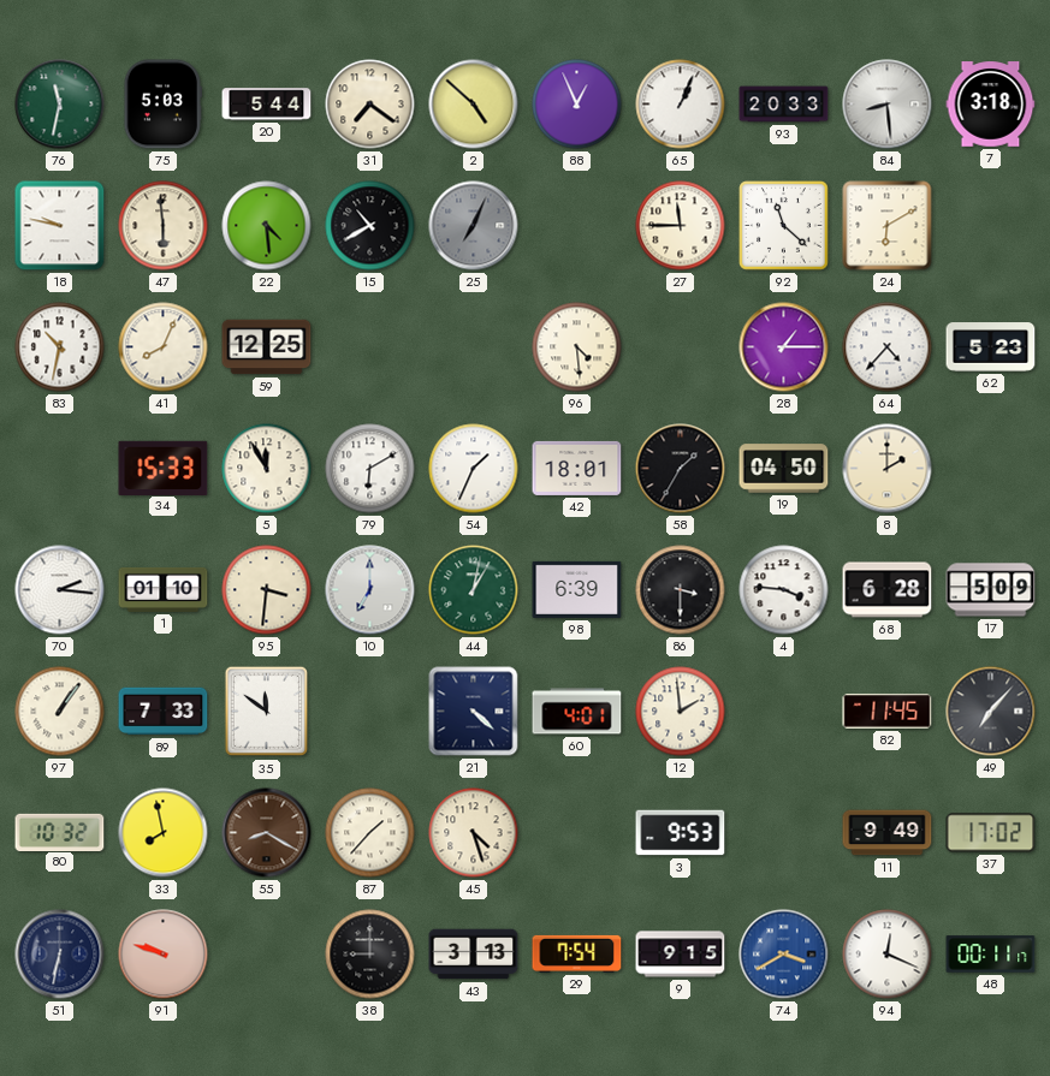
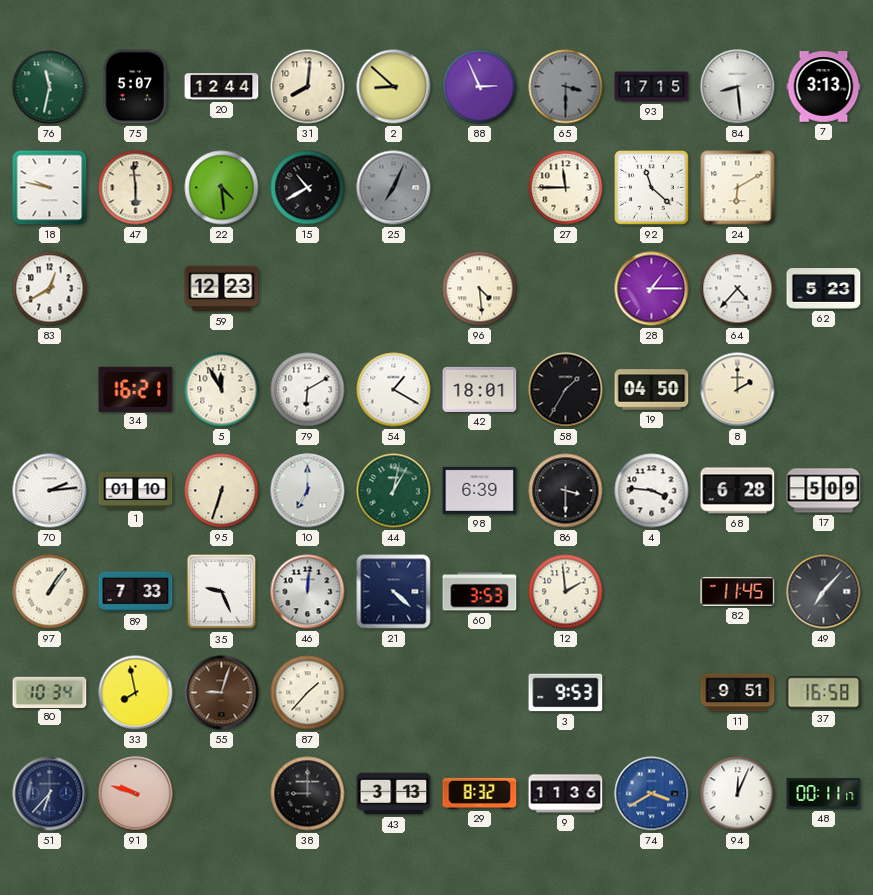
75: 5:03 -> 5:07
20: 5:44 -> 12:44
31: 7:21 -> 8:01
2: 4:52 -> 8:52
88: 12:56 -> 2:56
65: 1:04 -> 3:30
65 dial: white -> grey
93: 20:33 -> 17:15
7: 3:18 -> 3:13
83: 10:32 -> 12:40
41: 8:04 -> none
59: 12:25 -> 12:23
34: 15:33 -> 16:21
54: 1:34 -> 1:20
70: 2:16 -> 2:14
95: 3:31 -> 6:33
35: 11:51 -> 9:26
46: none -> 12:01
60: 4:01 -> 3:53
80: 10:32 -> 10:34
55: 8:20 -> 9:03
45: 4:27 -> none
11: 9:49 -> 9:51
37: 17:02 -> 16:58
51: 6:32 -> 6:37
29: 7:54 -> 8:32
9: 9:15 -> 11:36
94: 12:19 -> 12:04
